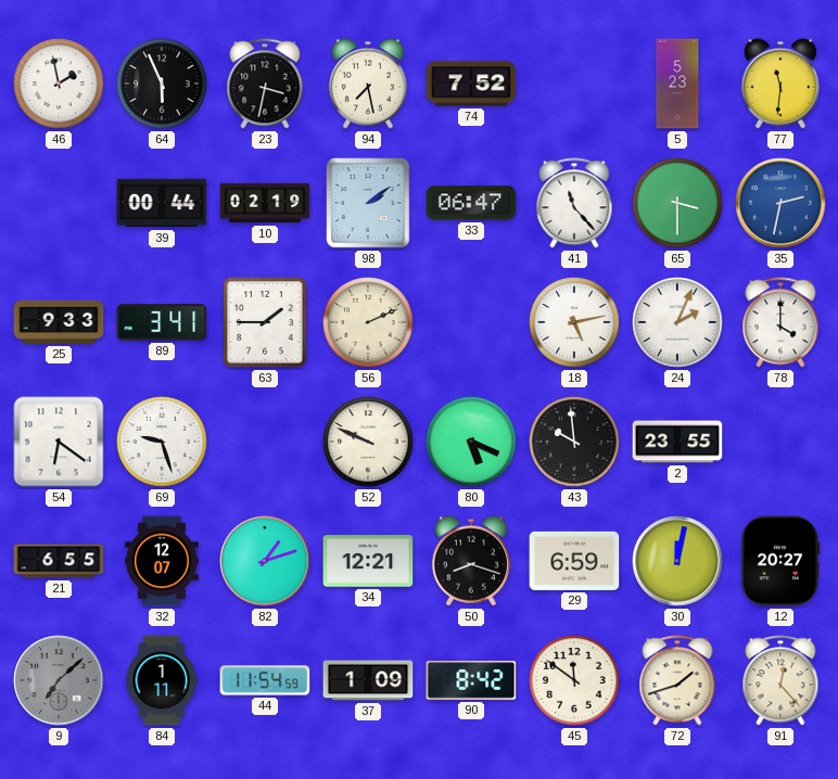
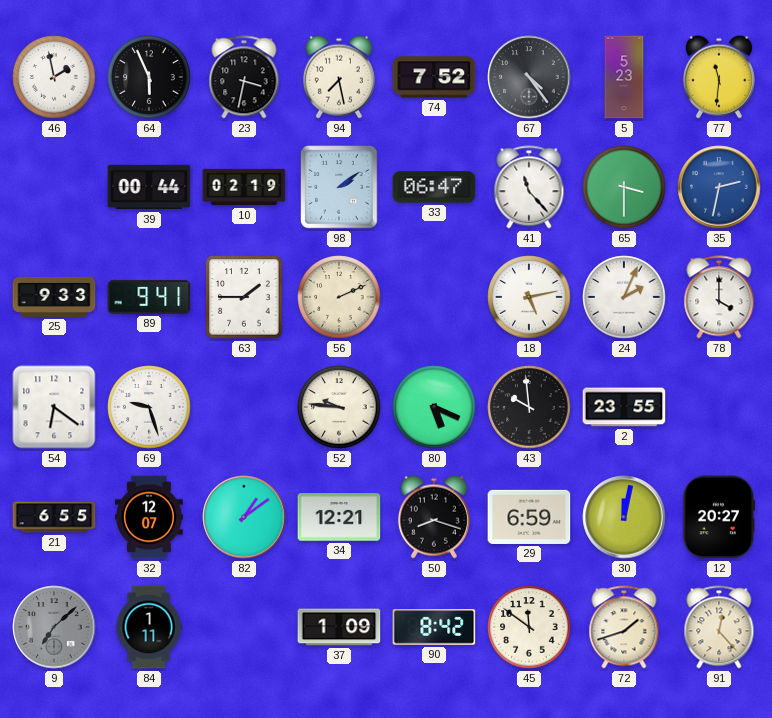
67: none -> 4:24
89: 3:41 -> 9:41
52: 9:49 -> 9:46
82: 1:12 -> 1:09
44: 11:54 -> none
